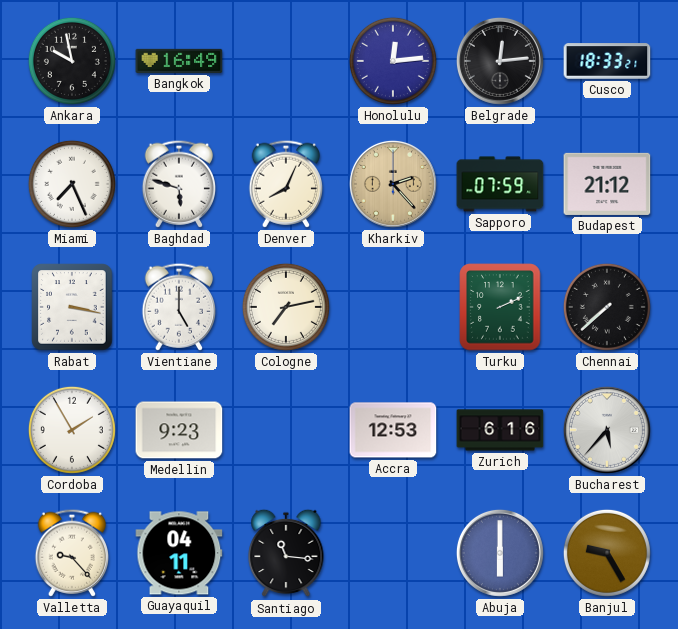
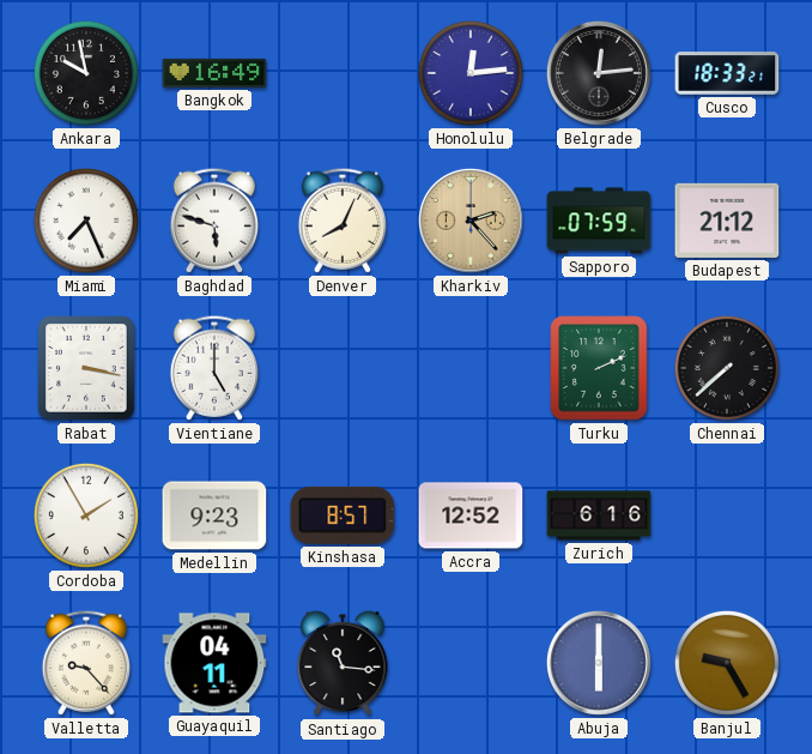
Cologne: 7:13 -> none
Kinshasa: none -> 8:57
Accra: 12:53 -> 12:52
Bucharest: 5:37 -> none
